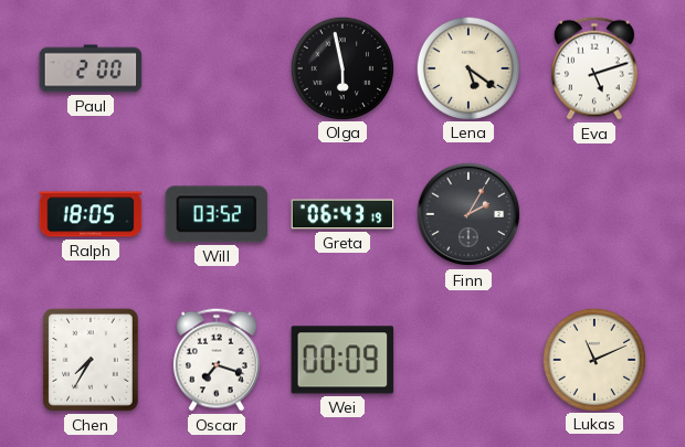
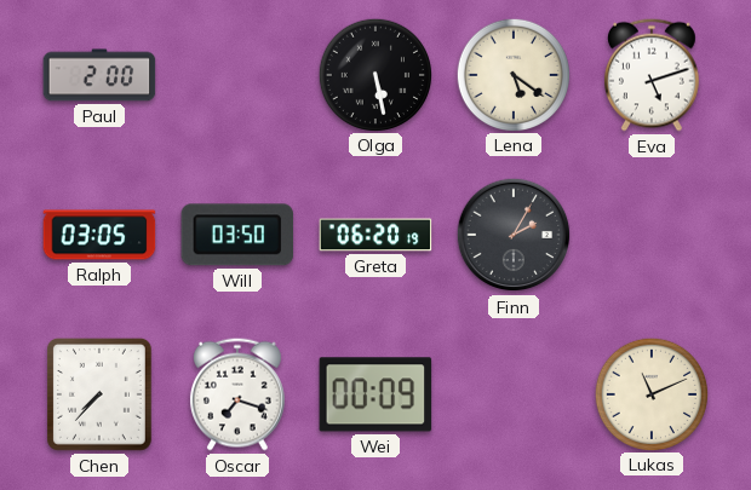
Olga: 5:58 -> 5:28
Ralph: 18:05 -> 03:05
Will: 03:52 -> 03:50
Greta: 06:43 -> 06:20
Chen: 7:35 -> 7:37
